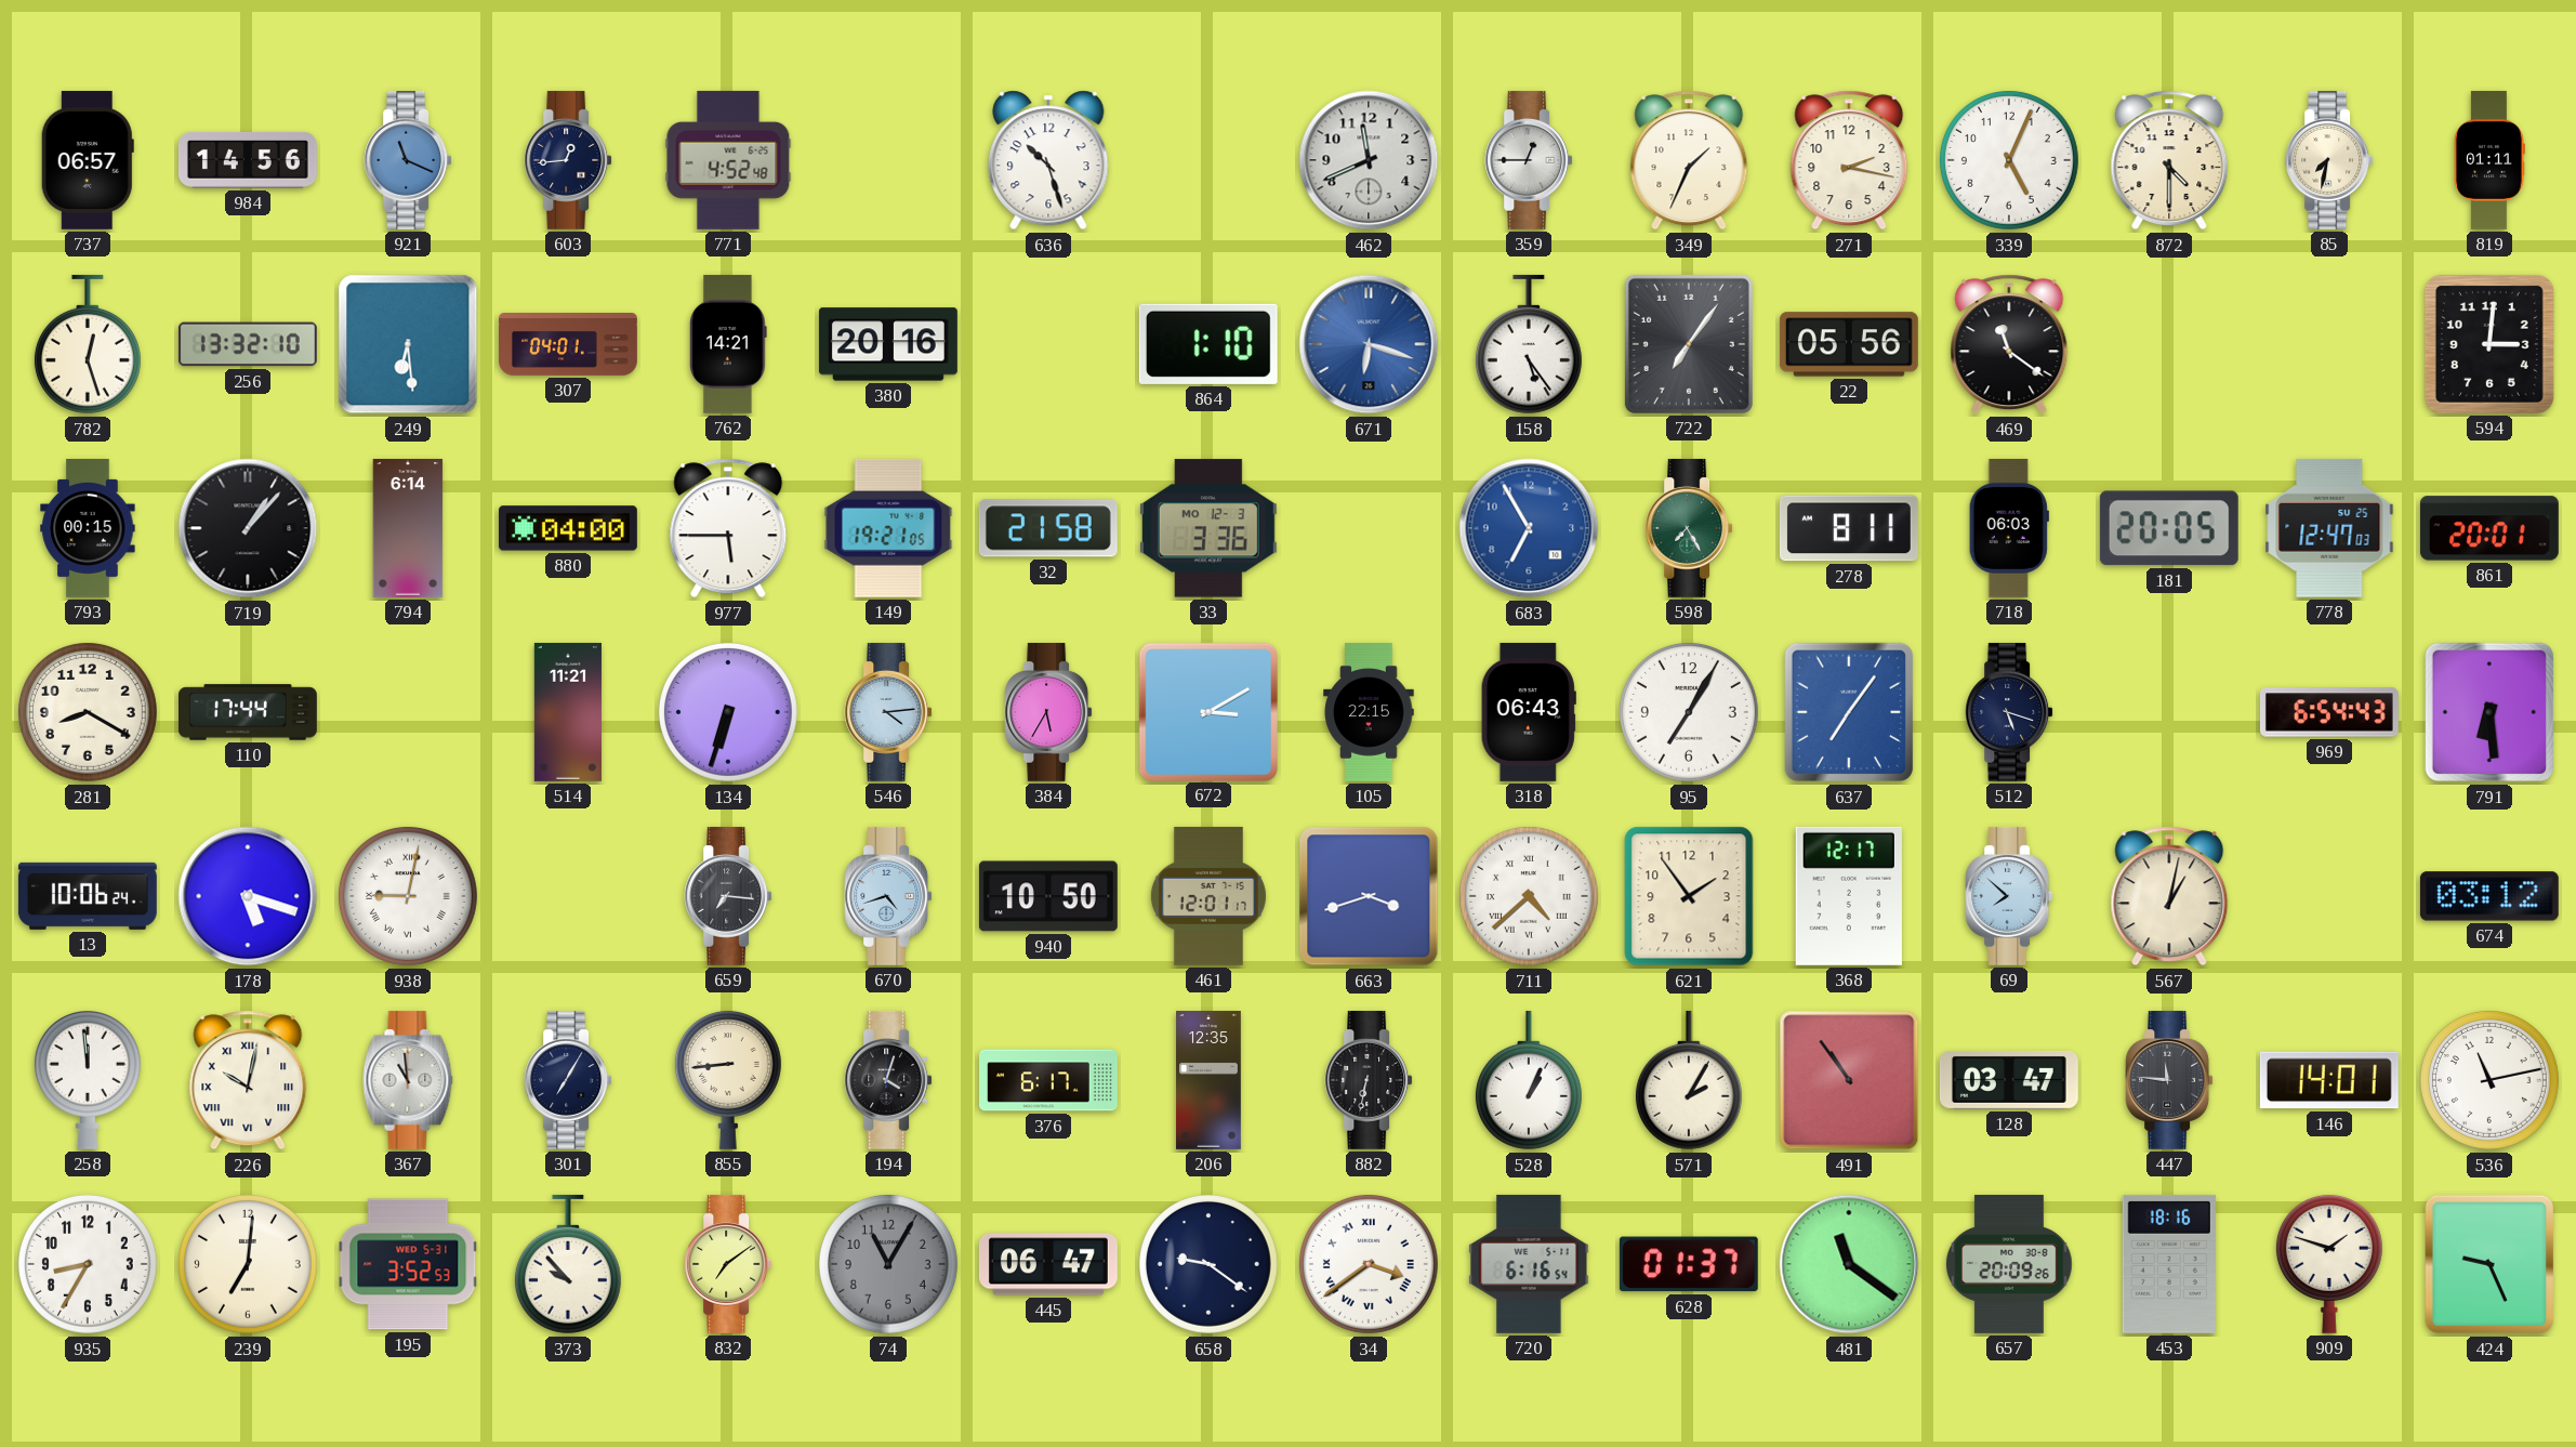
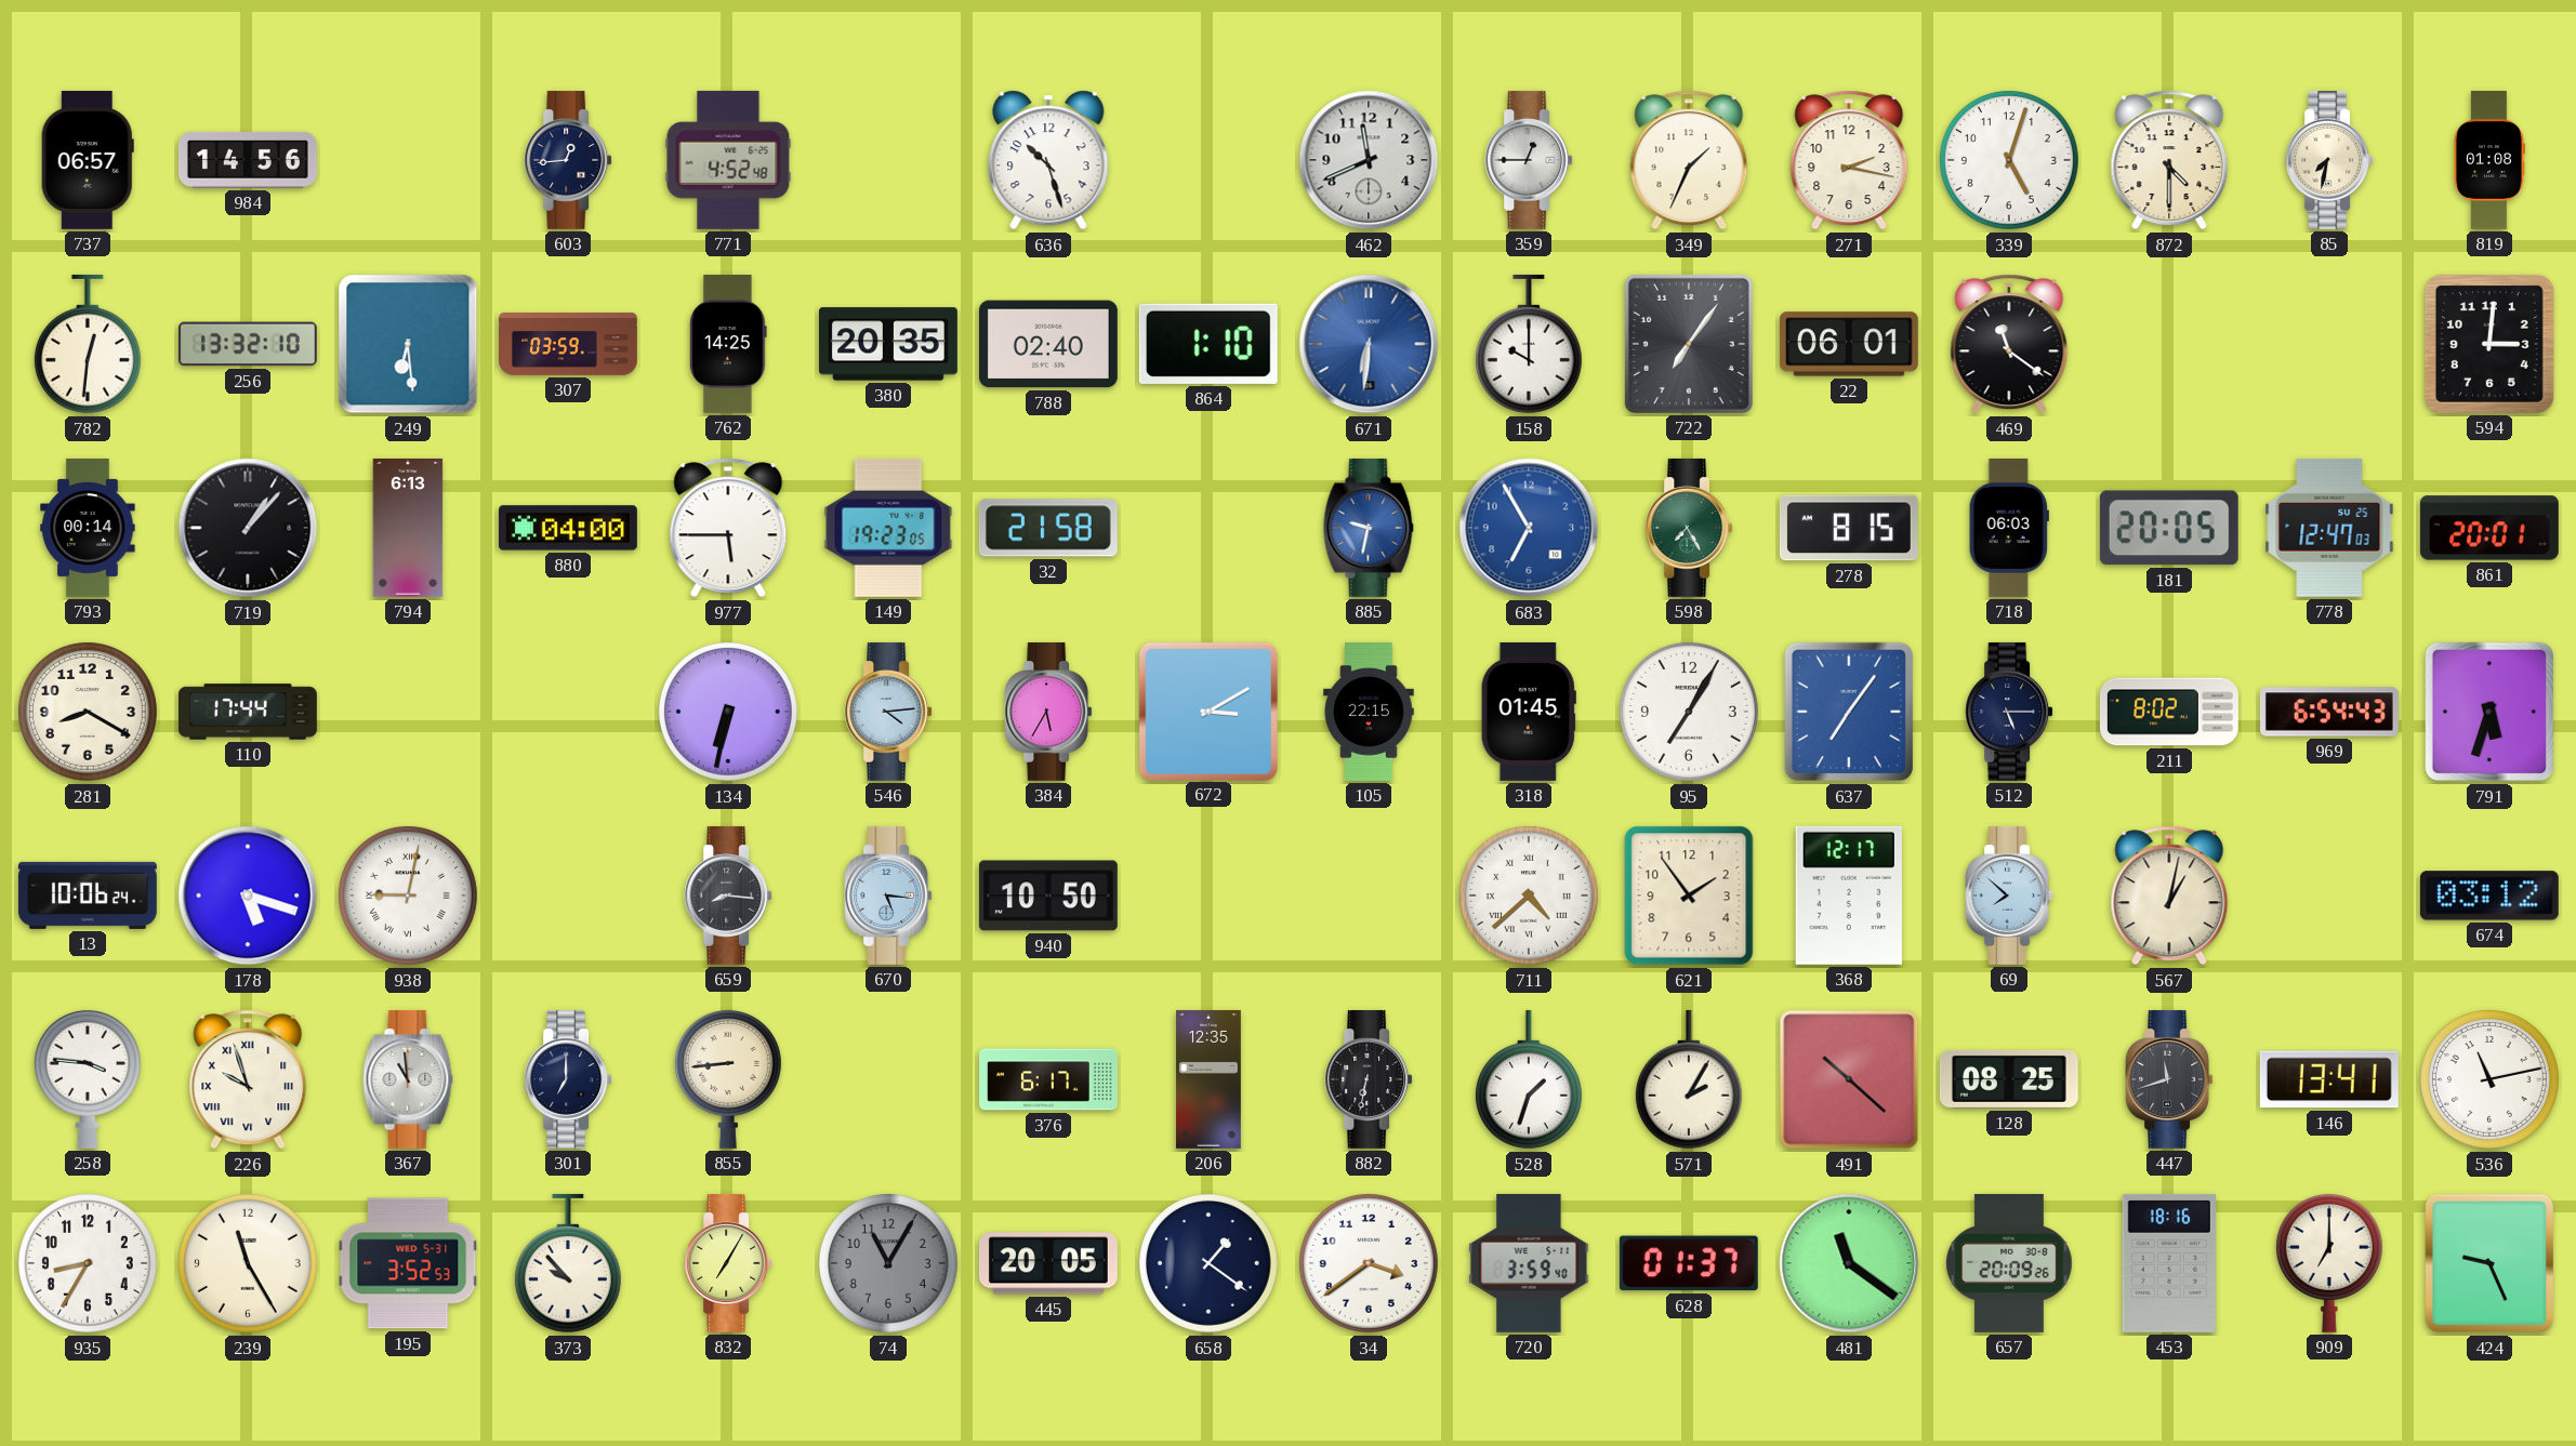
921: 11:19 -> none
339: 5:04 -> 5:03
819: 01:11 -> 01:08
782: 12:27 -> 12:31
307: 04:01 -> 03:59
762: 14:21 -> 14:25
380: 20:16 -> 20:35
788: none -> 02:40
671: 6:18 -> 6:31
158: 5:24 -> 10:00
22: 05:56 -> 06:01
793: 00:15 -> 00:14
794: 6:14 -> 6:13
149: 19:21 -> 19:23
33: 3:36 -> none
885: none -> 9:32
278: 8:11 -> 8:15
514: 11:21 -> none
134: 6:33 -> 6:32
318: 06:43 -> 01:45
512: 5:18 -> 5:15
211: none -> 8:02
791: 6:29 -> 5:33
659: 7:16 -> 8:16
670: 4:42 -> 5:16
461: 12:01 -> none
663: 3:42 -> none
258: 11:59 -> 3:46
226: 10:02 -> 9:57
301: 7:05 -> 7:00
194: 4:03 -> none
528: 1:04 -> 1:33
491: 10:54 -> 10:22
128: 03:47 -> 08:25
447: 11:46 -> 11:42
146: 14:01 -> 13:41
239: 7:01 -> 11:25
832: 7:09 -> 7:05
445: 06:47 -> 20:05
658: 9:21 -> 1:21
34 numerals: Roman -> Arabic
720: 6:16 -> 3:59
909: 1:48 -> 7:00
